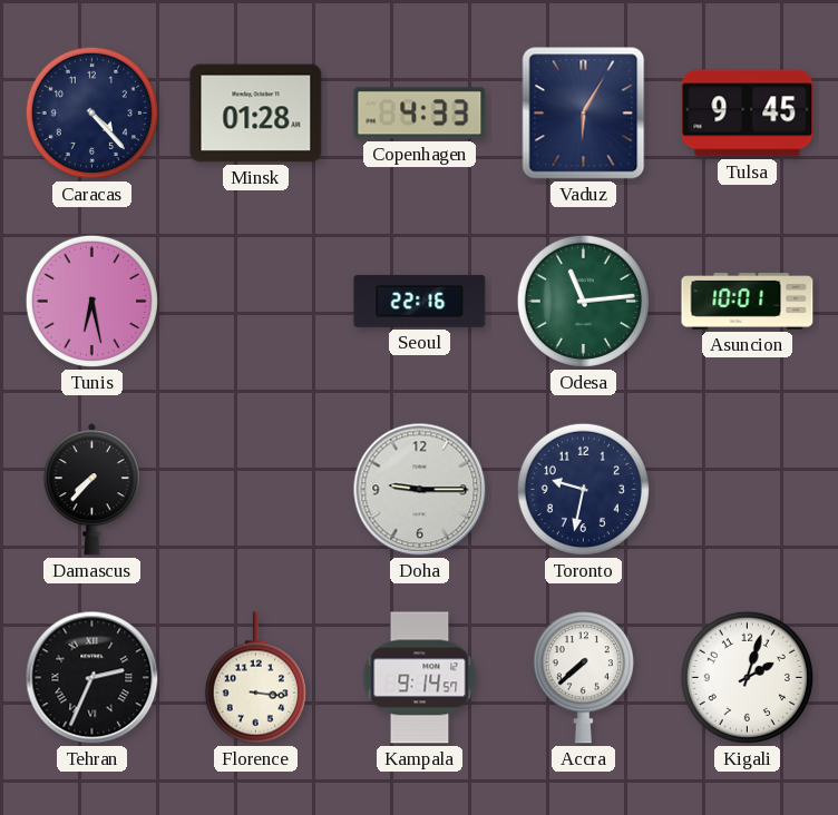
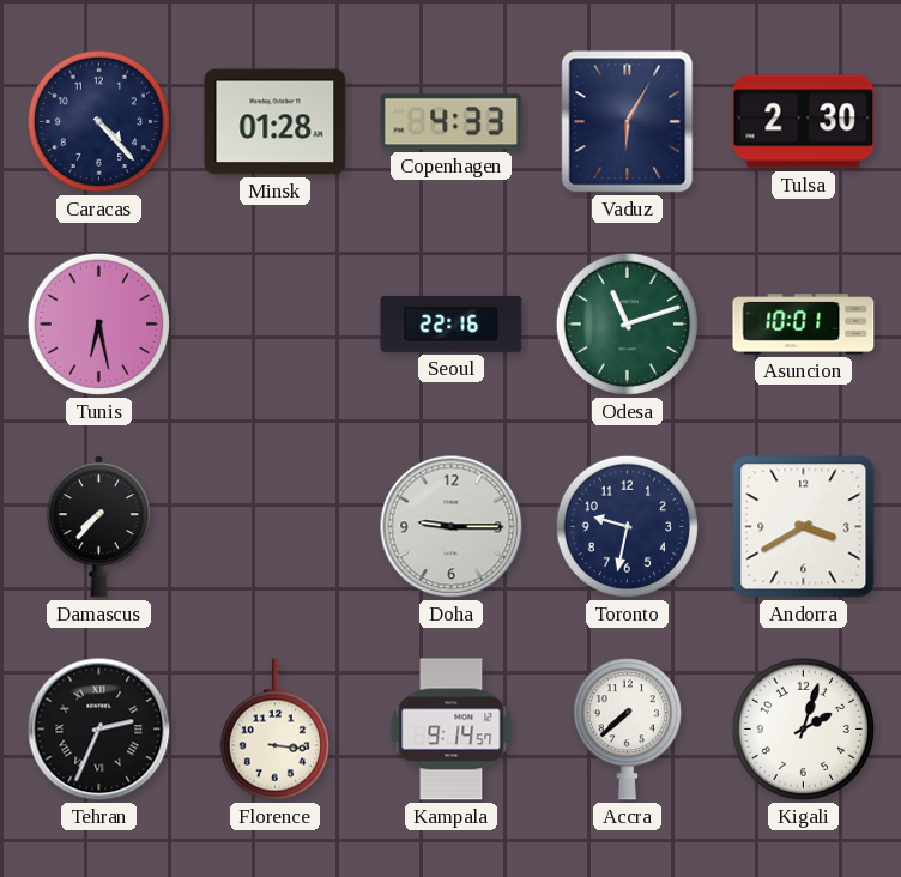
Tulsa: 9:45 -> 2:30
Odesa: 11:14 -> 11:12
Andorra: none -> 3:40
